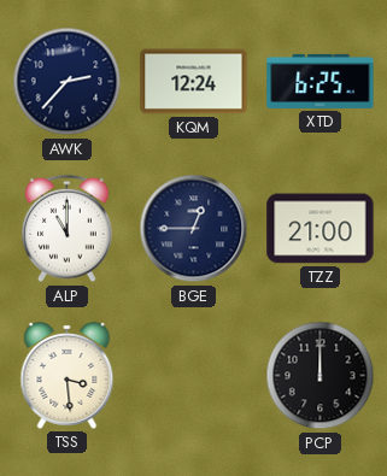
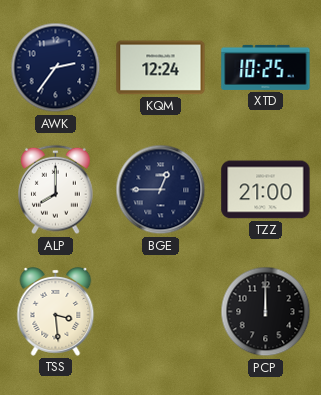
AWK: 2:37 -> 2:36
XTD: 6:25 -> 10:25
ALP: 11:00 -> 8:00
